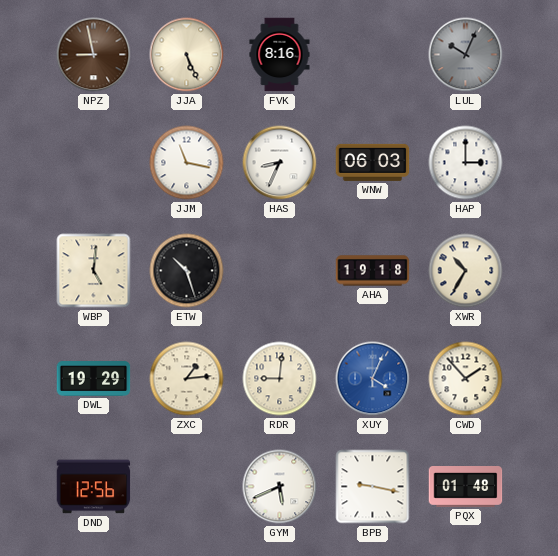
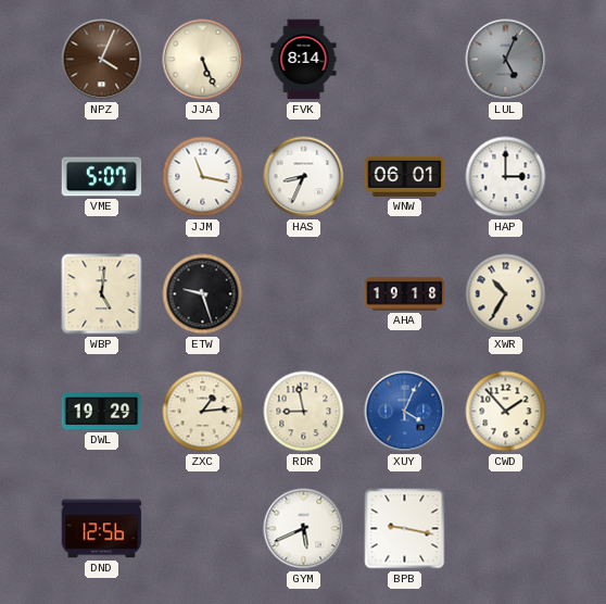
NPZ: 8:58 -> 4:04
FVK: 8:16 -> 8:14
LUL: 10:04 -> 5:04
VME: none -> 5:07
WNW: 06:03 -> 06:01
ETW: 10:27 -> 9:27
RDR: 9:01 -> 8:58
PQX: 01:48 -> none
